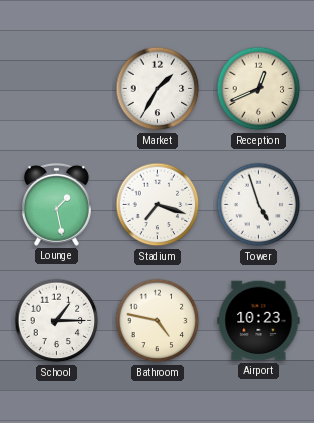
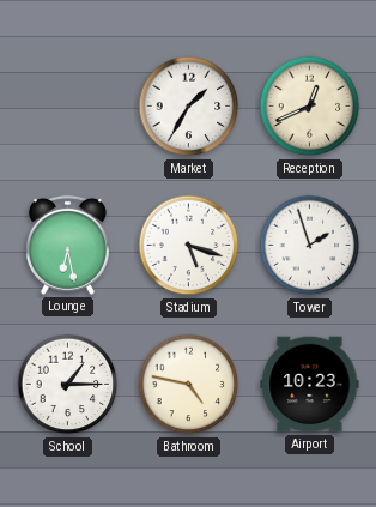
Lounge: 1:28 -> 6:28
Stadium: 7:18 -> 5:18
Tower: 4:57 -> 1:57
